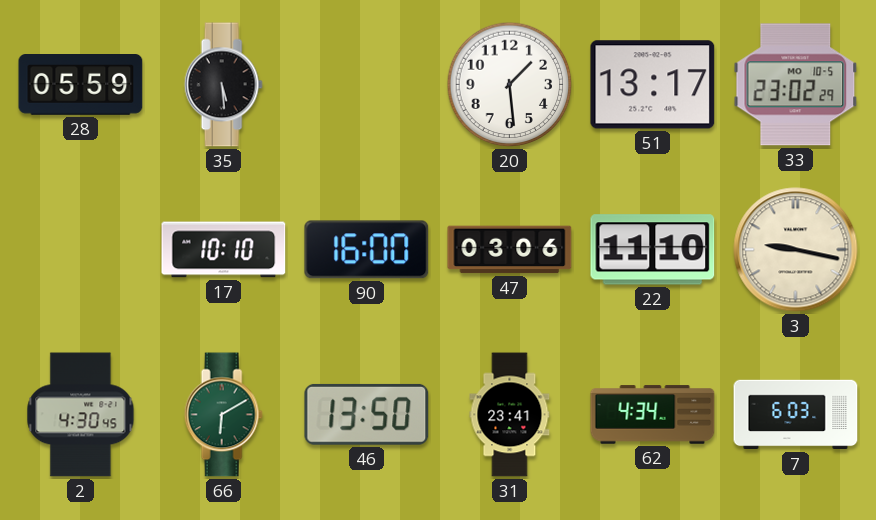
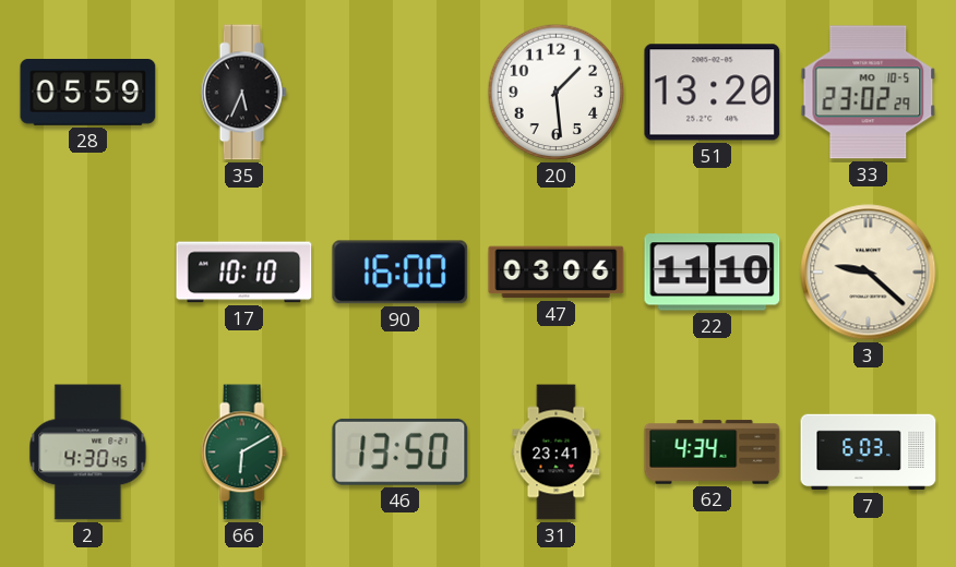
35: 5:29 -> 5:34
51: 13:17 -> 13:20
3: 9:17 -> 9:22
